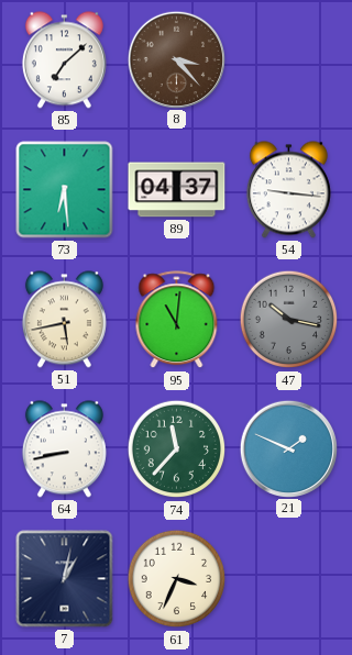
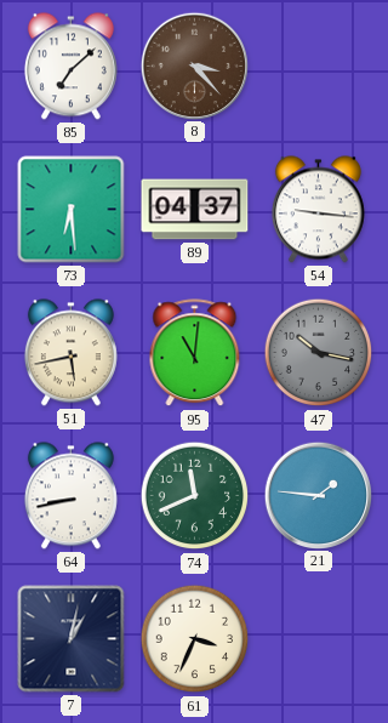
74: 11:37 -> 11:41
21: 1:49 -> 1:46
